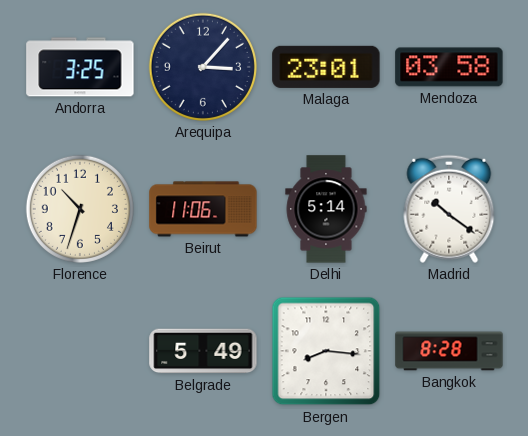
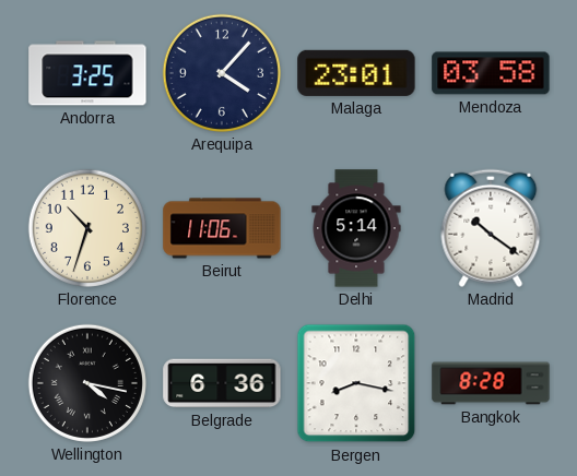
Arequipa: 3:07 -> 4:07
Wellington: none -> 4:17
Belgrade: 5:49 -> 6:36
Bergen: 8:16 -> 8:17
